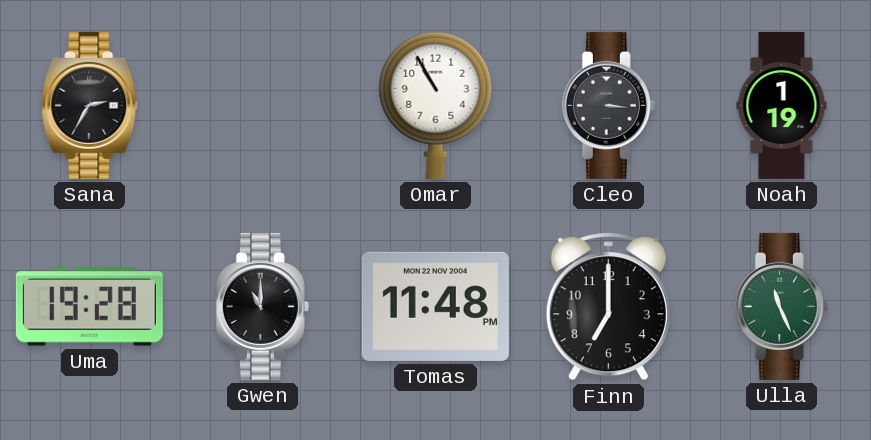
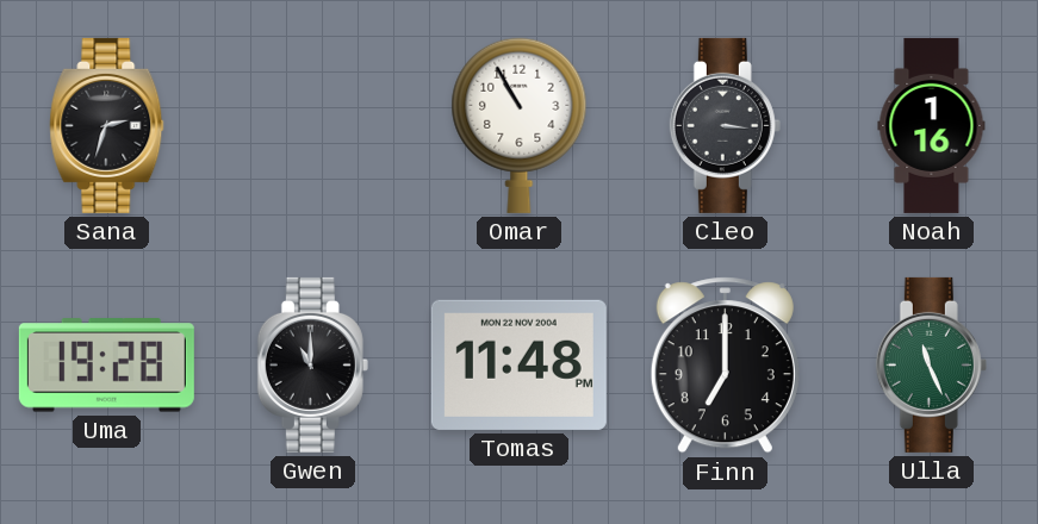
Sana: 2:35 -> 2:33
Noah: 1:19 -> 1:16
